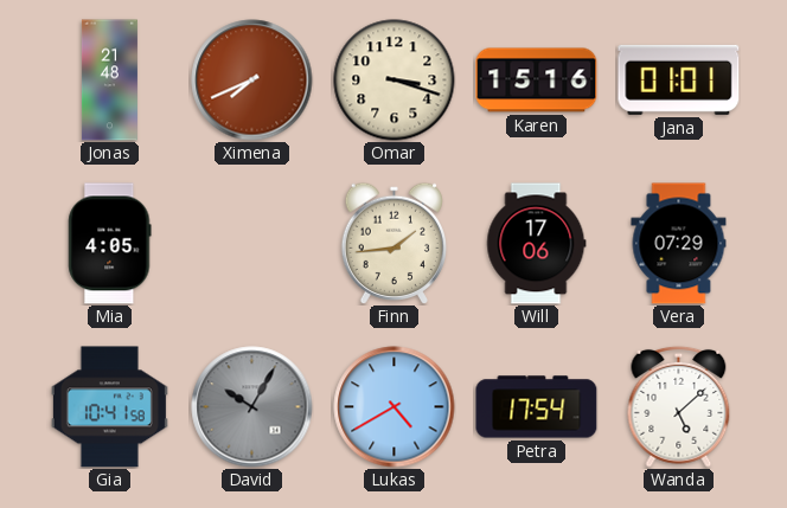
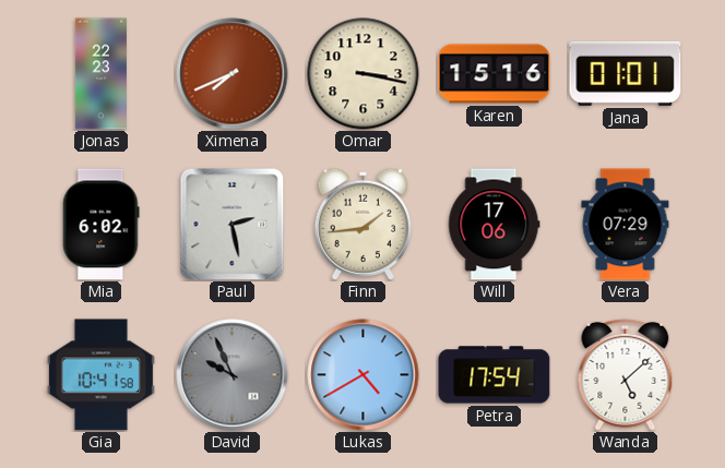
Jonas: 21:48 -> 22:23
Omar: 3:18 -> 3:17
Mia: 4:05 -> 6:02
Paul: none -> 2:28
David: 10:05 -> 9:56
